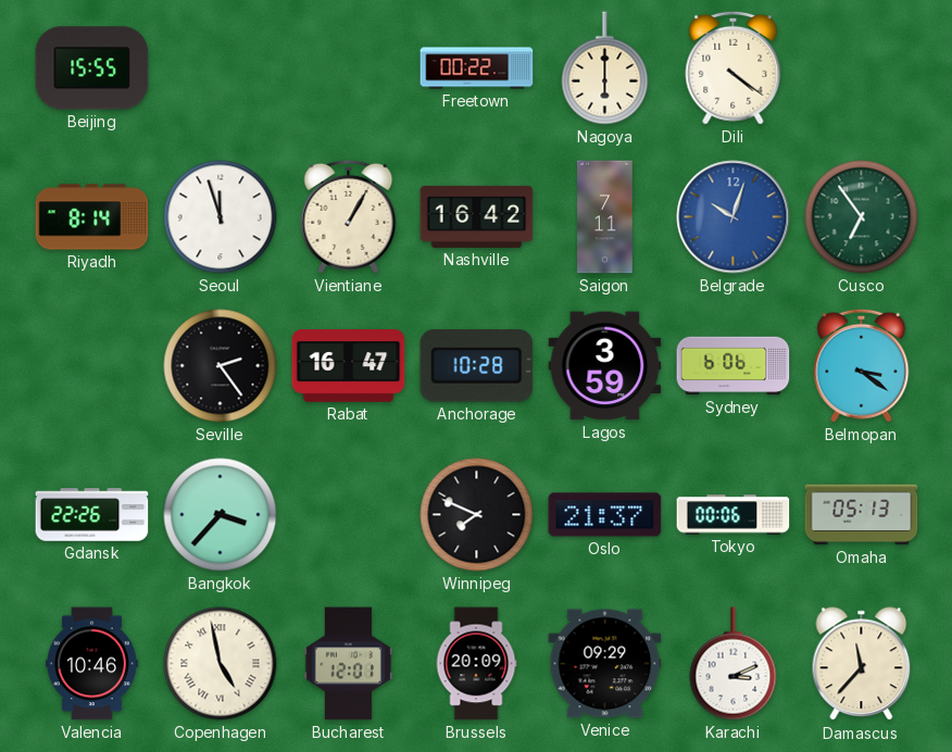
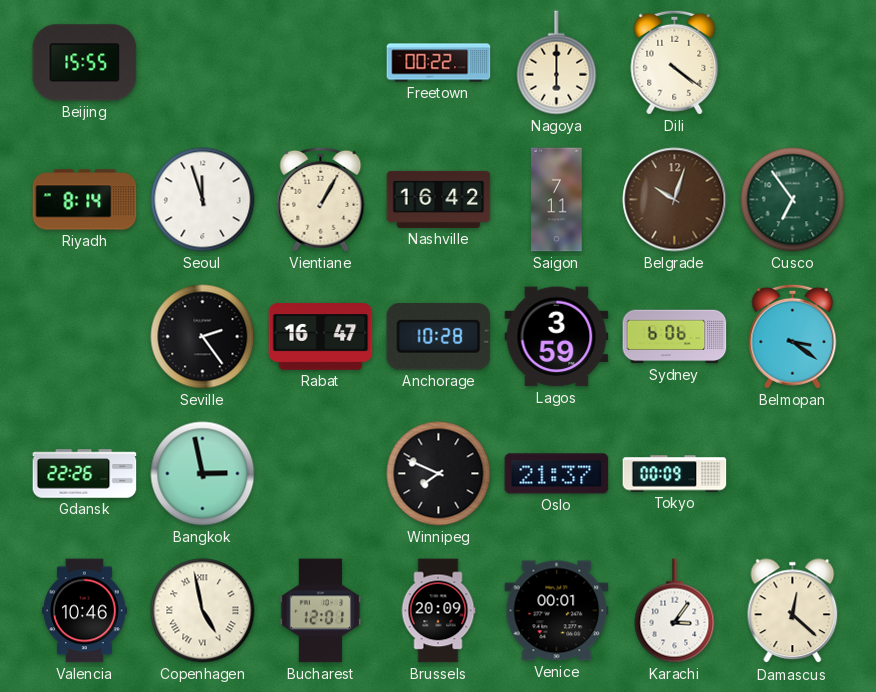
Belgrade dial: blue -> brown
Bangkok: 3:37 -> 2:58
Tokyo: 00:06 -> 00:09
Omaha: 05:13 -> none
Venice: 09:29 -> 00:01
Karachi: 3:11 -> 3:06
Damascus: 11:37 -> 12:22
